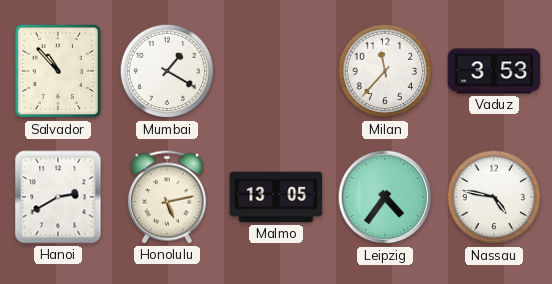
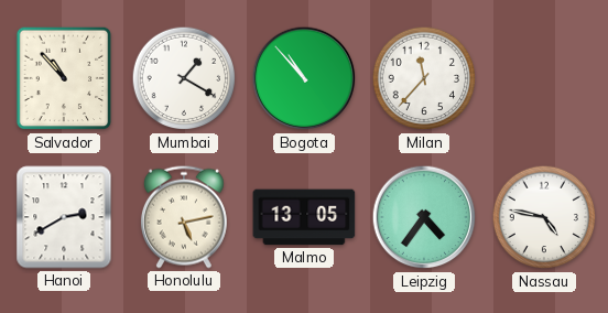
Bogota: none -> 10:53
Vaduz: 3:53 -> none
